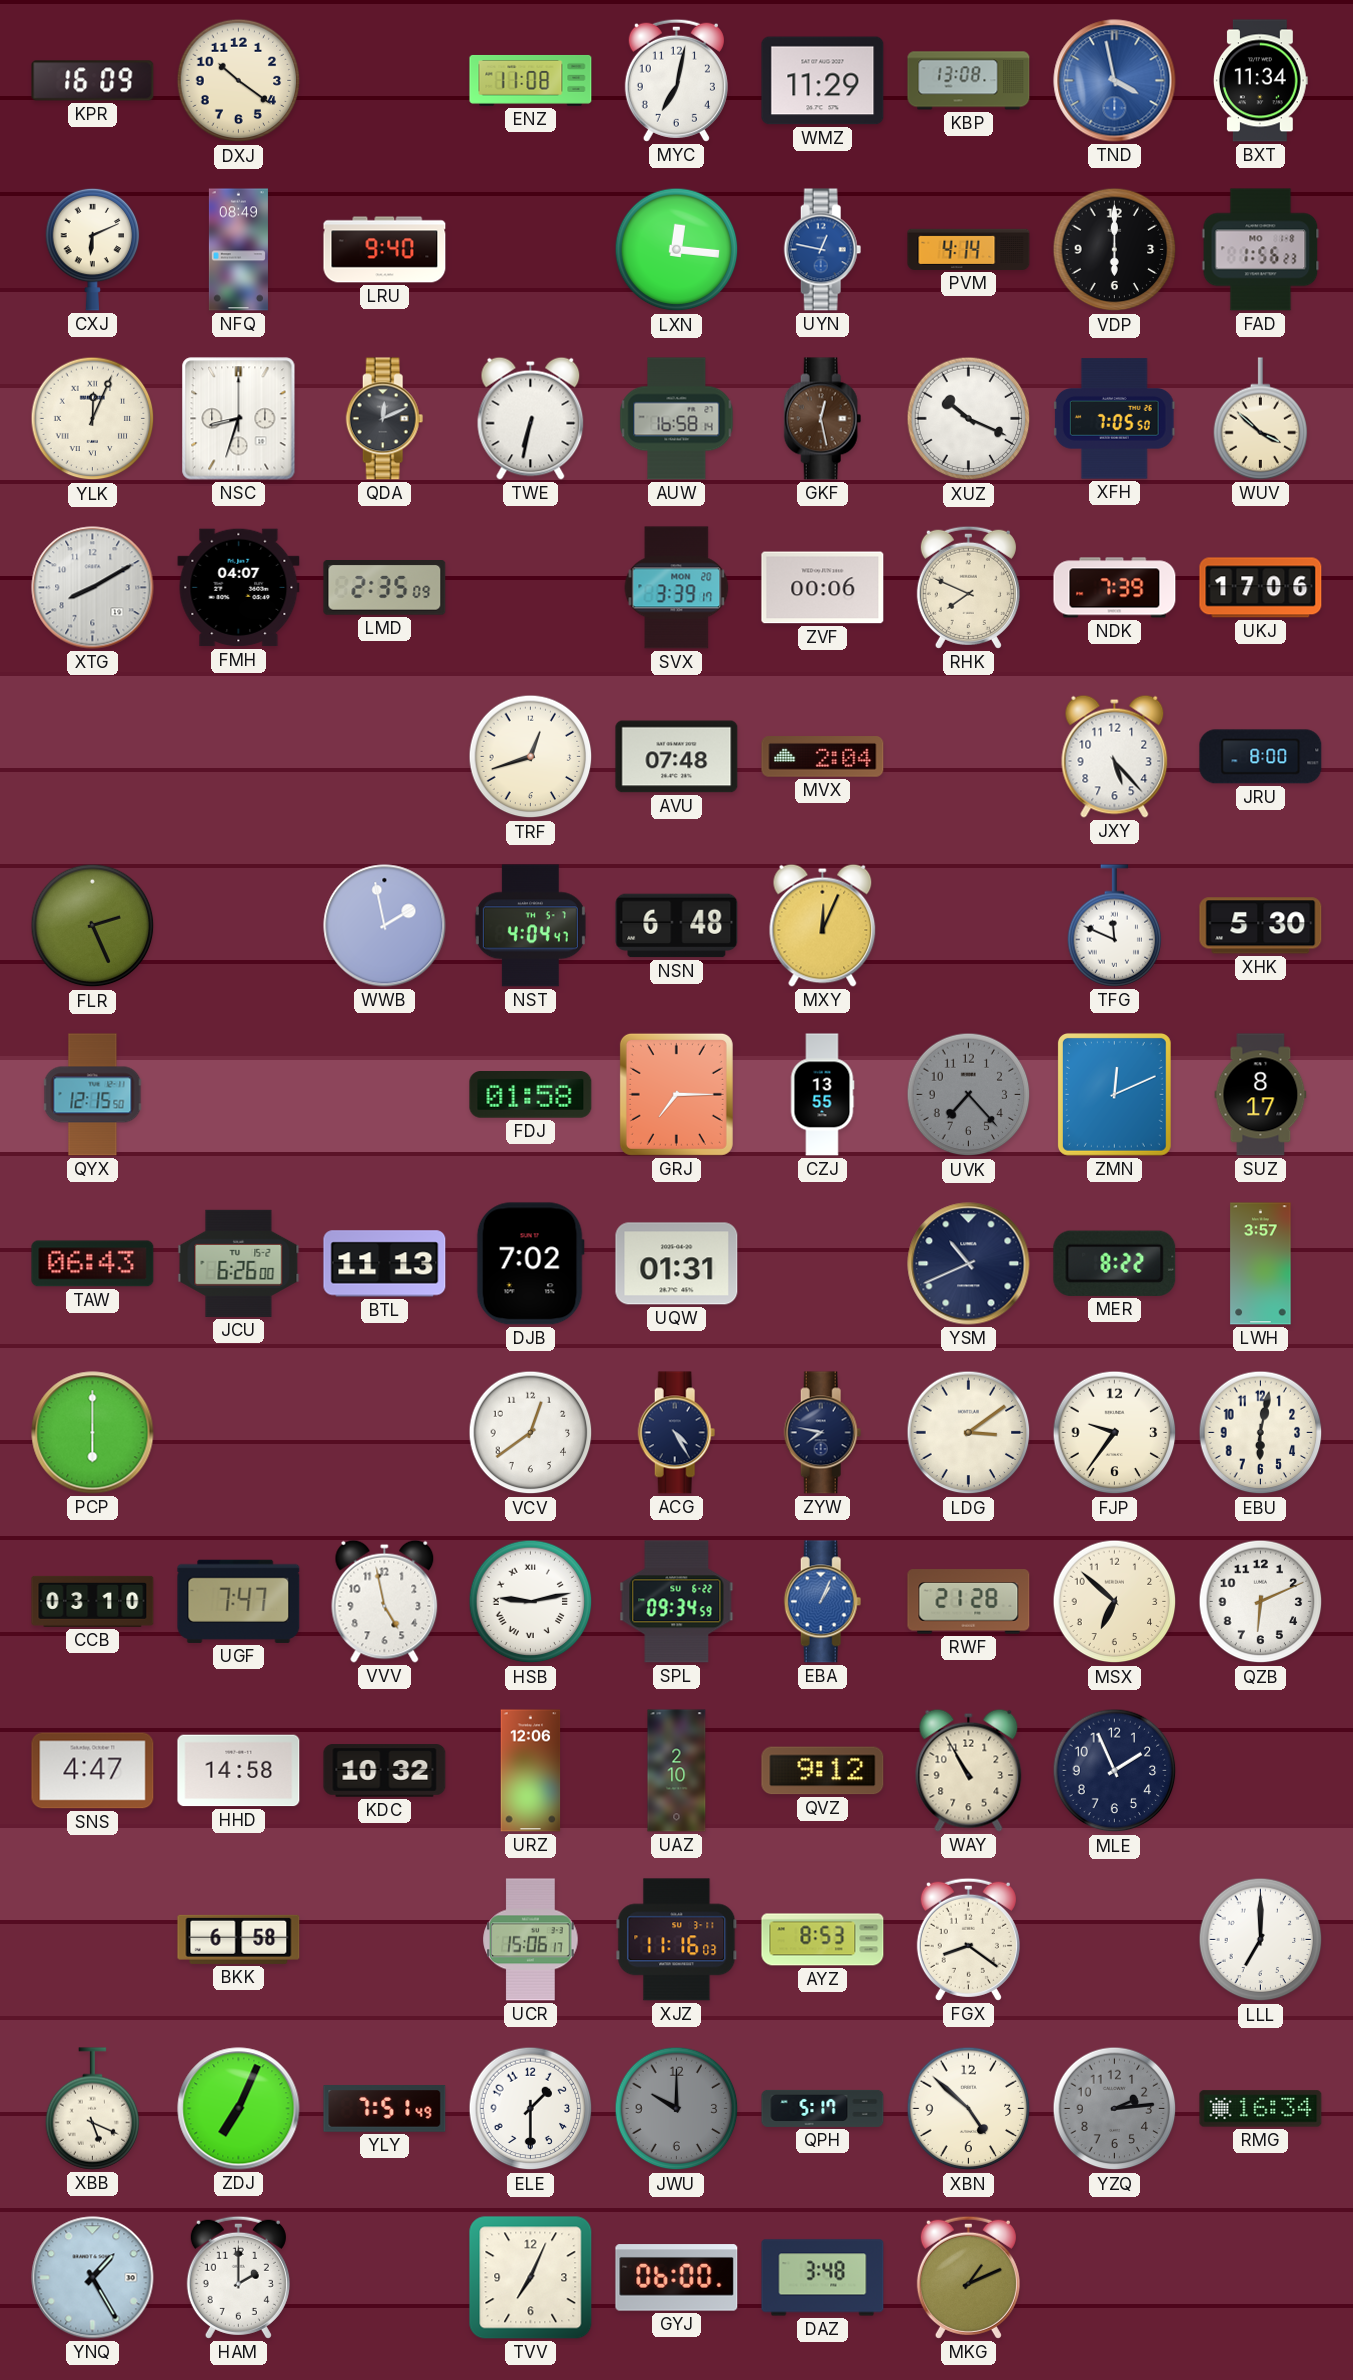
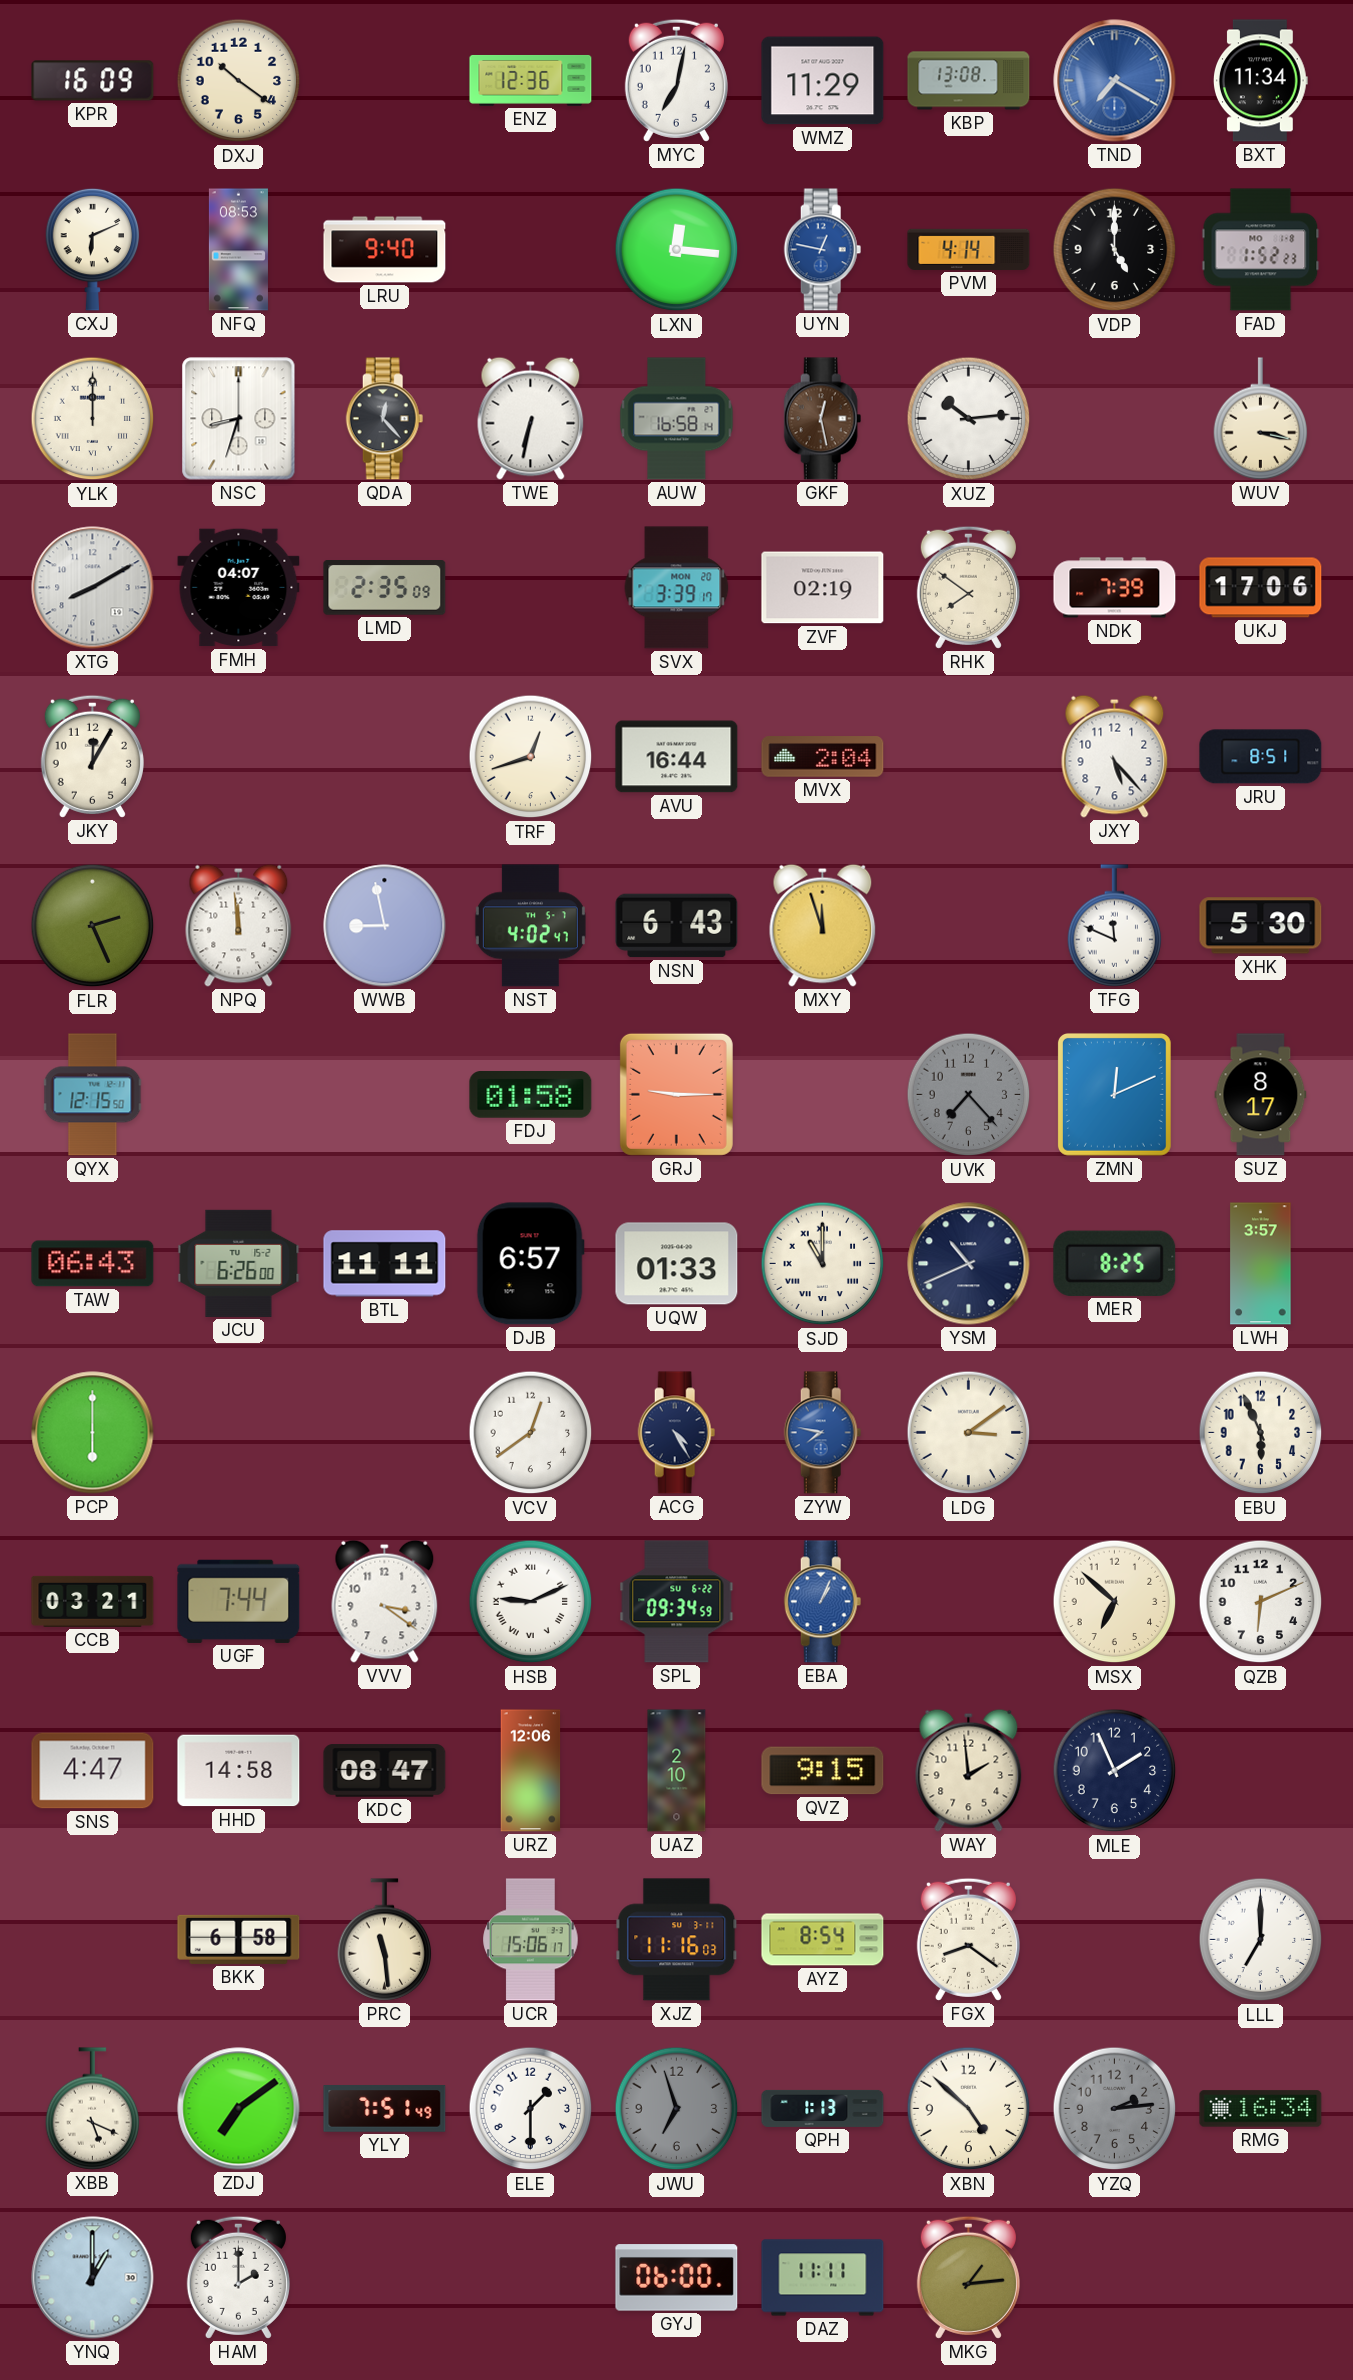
ENZ: 11:08 -> 12:36
TND: 3:58 -> 7:20
NFQ: 08:49 -> 08:53
VDP: 6:00 -> 5:00
FAD: 1:56 -> 1:52
YLK: 12:04 -> 12:00
QDA: 12:11 -> 12:23
XUZ: 10:19 -> 10:14
XFH: 7:05 -> none
WUV: 3:52 -> 3:17
ZVF: 00:06 -> 02:19
RHK: 7:49 -> 7:51
JKY: none -> 12:05
AVU: 07:48 -> 16:44
JRU: 8:00 -> 8:51
NPQ: none -> 11:59
WWB: 1:58 -> 8:58
NST: 4:04 -> 4:02
NSN: 6:48 -> 6:43
MXY: 12:04 -> 11:57
GRJ: 7:15 -> 9:15
CZJ: 13:55 -> none
BTL: 11:13 -> 11:11
DJB: 7:02 -> 6:57
UQW: 01:31 -> 01:33
SJD: none -> 11:00
MER: 8:22 -> 8:25
ZYW dial: navy -> blue
FJP: 9:36 -> none
EBU: 6:02 -> 5:56
CCB: 03:10 -> 03:21
UGF: 7:47 -> 7:44
VVV: 4:58 -> 3:21
HSB: 9:13 -> 9:11
RWF: 21:28 -> none
KDC: 10:32 -> 08:47
QVZ: 9:12 -> 9:15
WAY: 10:55 -> 1:59
PRC: none -> 11:29
AYZ: 8:53 -> 8:54
ZDJ: 7:04 -> 7:09
JWU: 10:00 -> 6:57
QPH: 5:17 -> 1:13
YNQ: 1:25 -> 1:00
TVV: 7:04 -> none
DAZ: 3:48 -> 11:11
MKG: 1:11 -> 1:14
